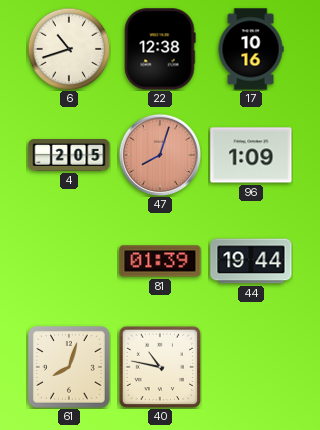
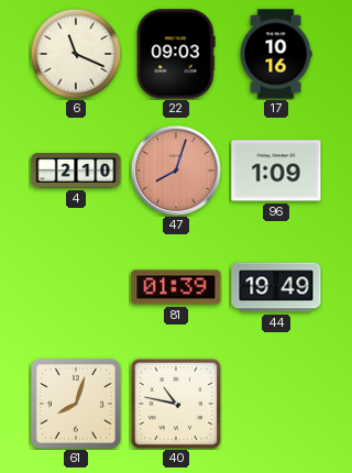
6: 10:42 -> 11:19
22: 12:38 -> 09:03
4: 2:05 -> 2:10
44: 19:44 -> 19:49
